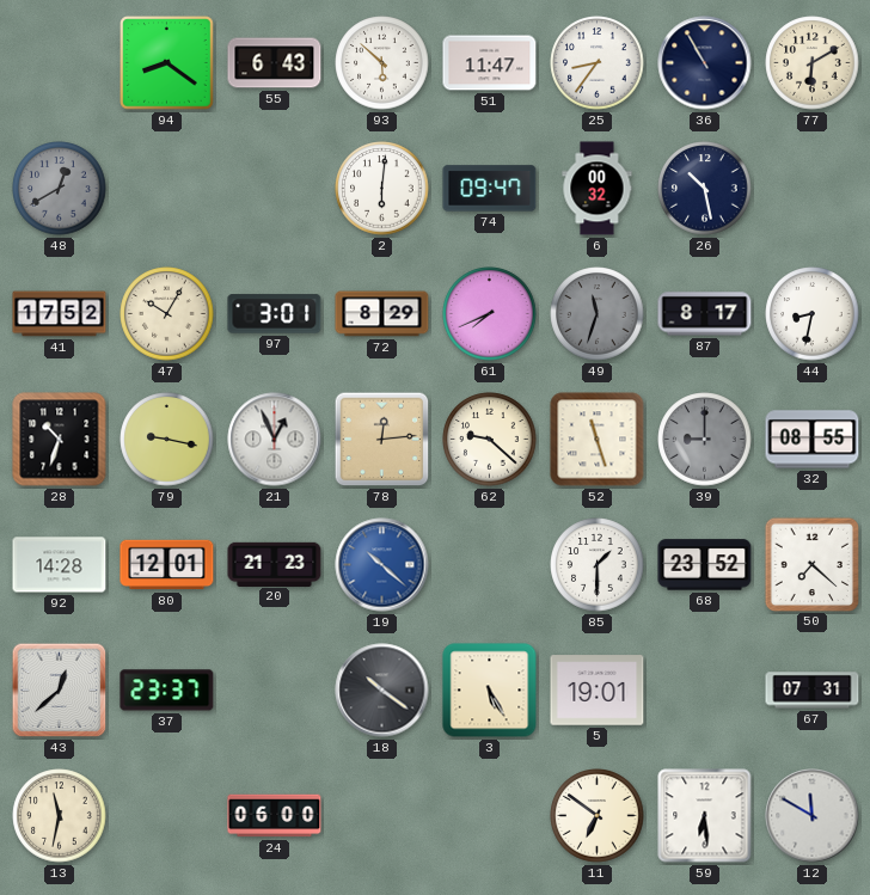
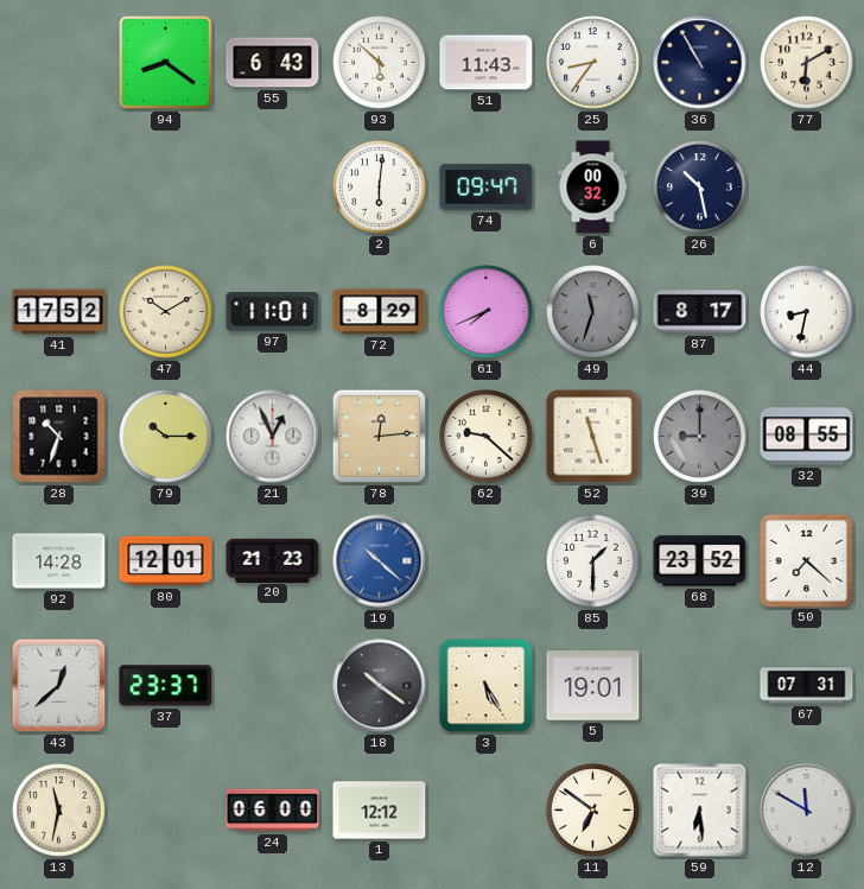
51: 11:47 -> 11:43
48: 12:40 -> none
47: 10:05 -> 10:10
97: 3:01 -> 11:01
79: 9:17 -> 10:15
1: none -> 12:12
